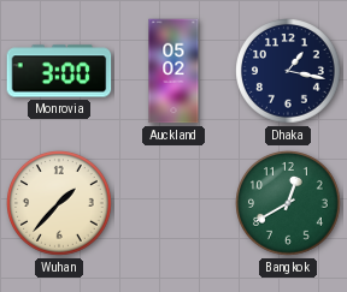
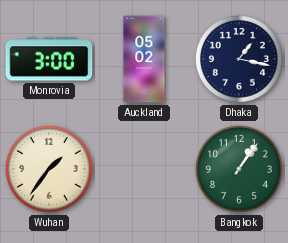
Wuhan: 1:37 -> 1:36
Bangkok: 12:40 -> 1:06
